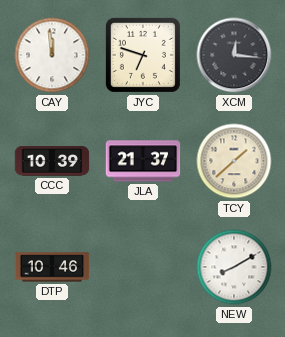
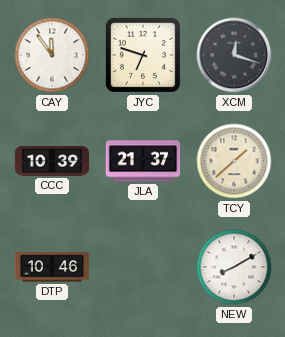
CAY: 11:59 -> 11:54
XCM: 12:16 -> 12:18
